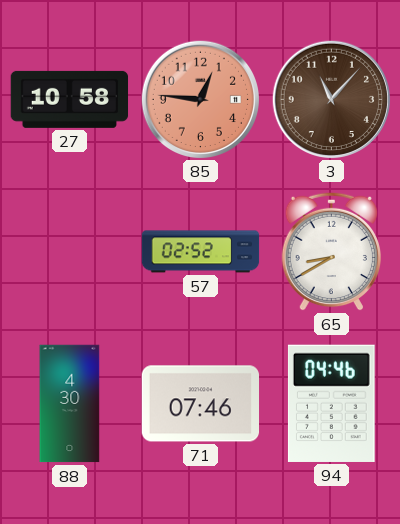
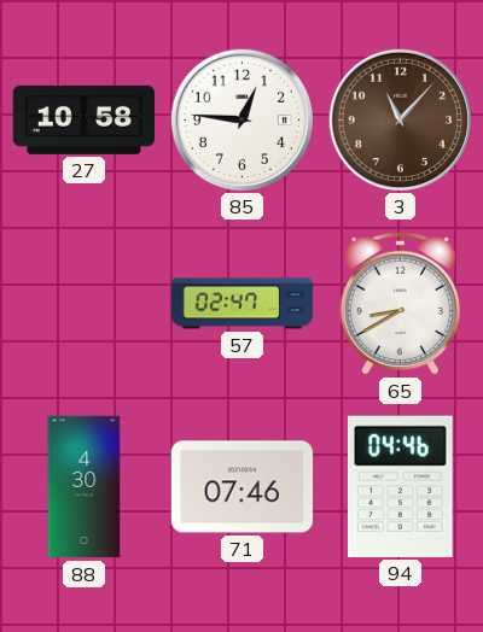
85 dial: salmon -> white
57: 02:52 -> 02:47
